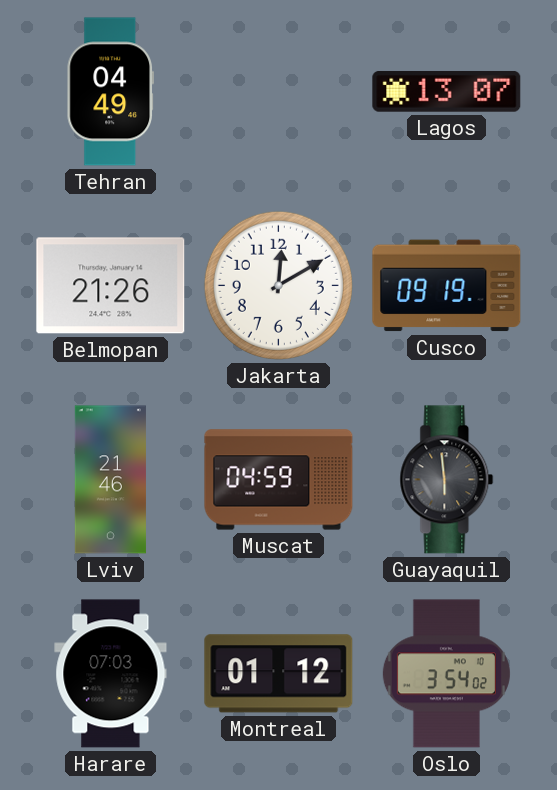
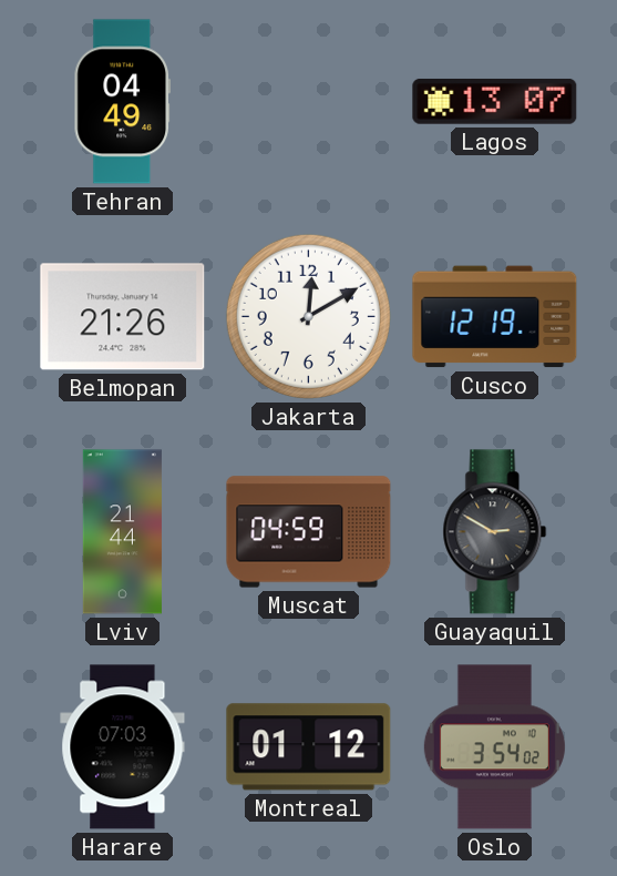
Cusco: 09:19 -> 12:19
Lviv: 21:46 -> 21:44
Guayaquil: 5:59 -> 2:50
